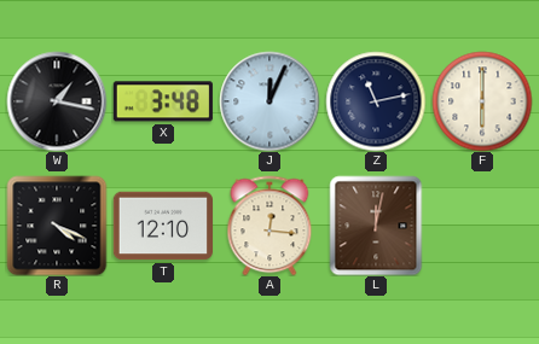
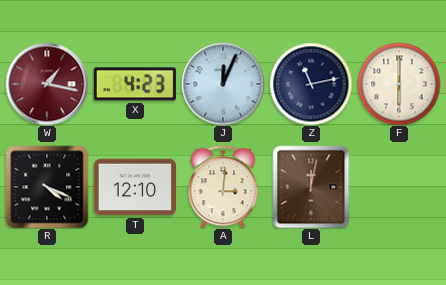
W dial: black -> burgundy
X: 3:48 -> 4:23
A: 12:16 -> 3:01
